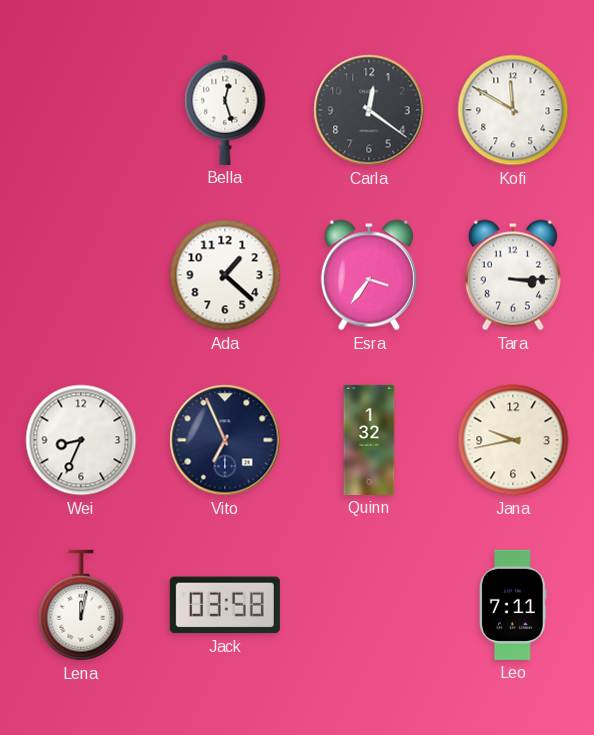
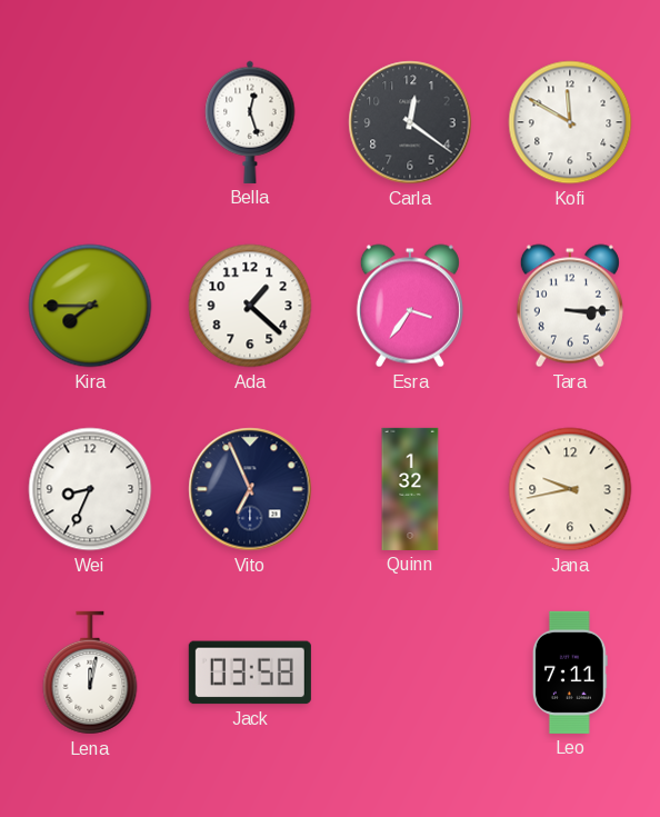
Kira: none -> 7:45
